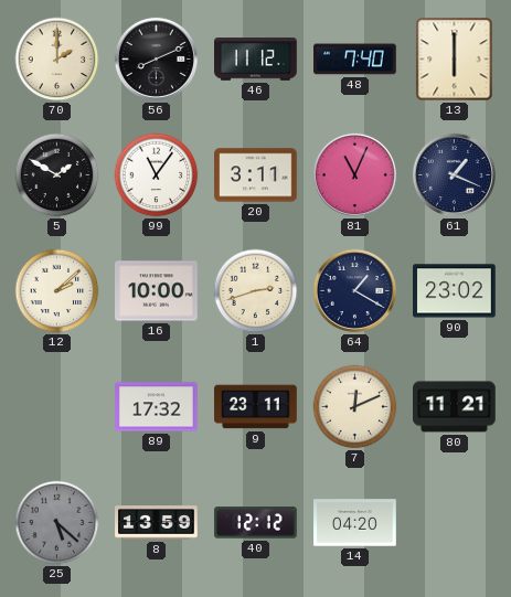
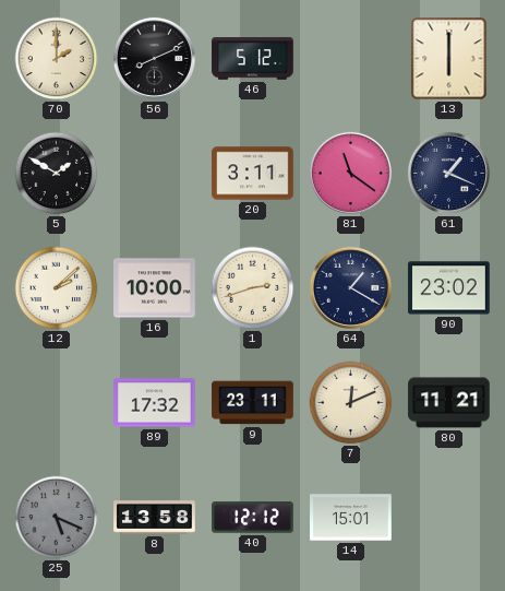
46: 11:12 -> 5:12
48: 7:40 -> none
99: 11:06 -> none
81: 11:04 -> 11:21
25: 5:22 -> 5:19
8: 13:59 -> 13:58
14: 04:20 -> 15:01
